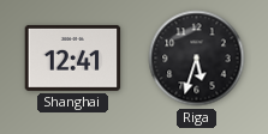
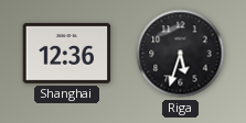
Shanghai: 12:41 -> 12:36
